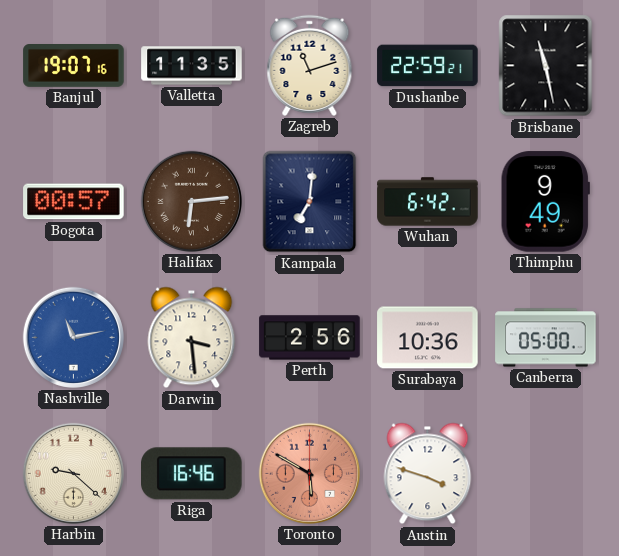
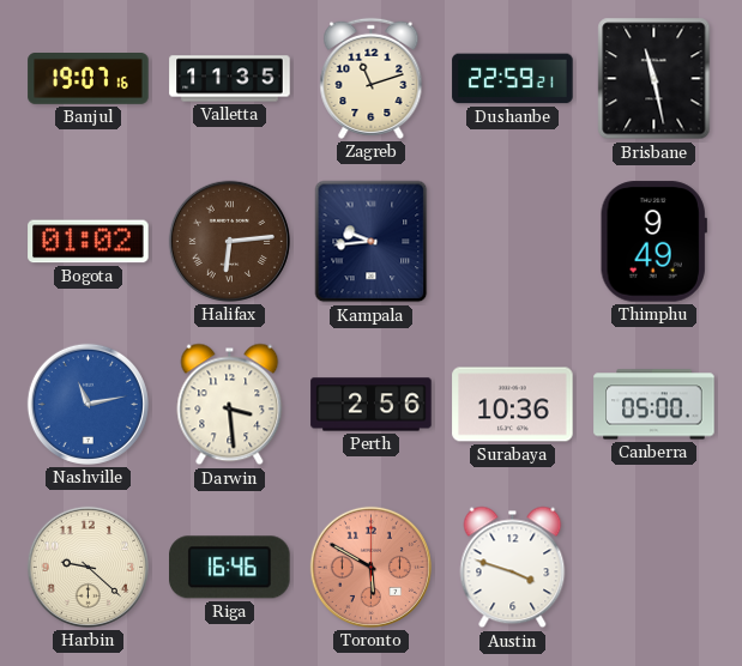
Bogota: 00:57 -> 01:02
Kampala: 7:01 -> 9:44
Wuhan: 6:42 -> none
